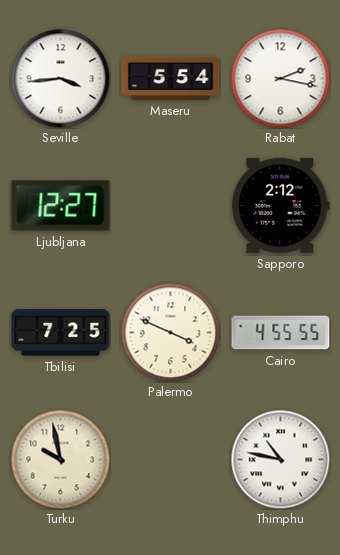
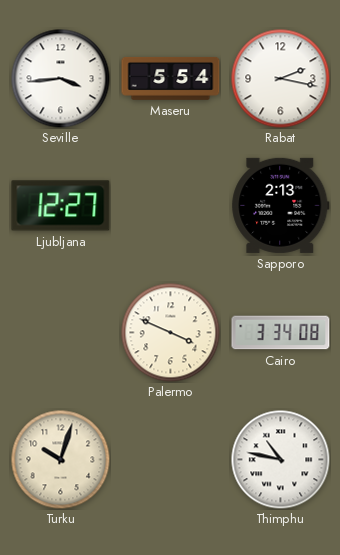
Sapporo: 2:12 -> 2:13
Tbilisi: 7:25 -> none
Cairo: 4:55 -> 3:34
Turku: 9:58 -> 10:03
